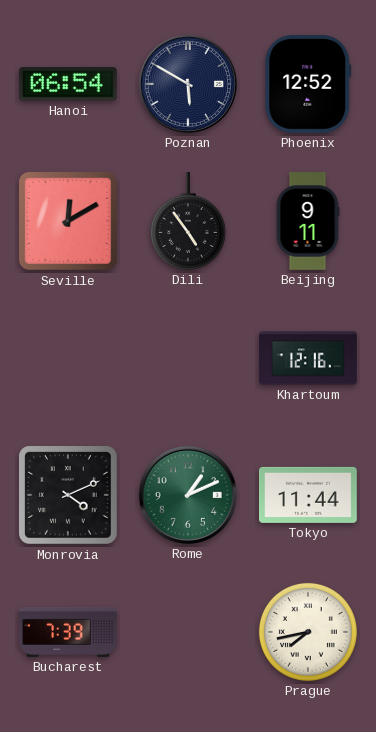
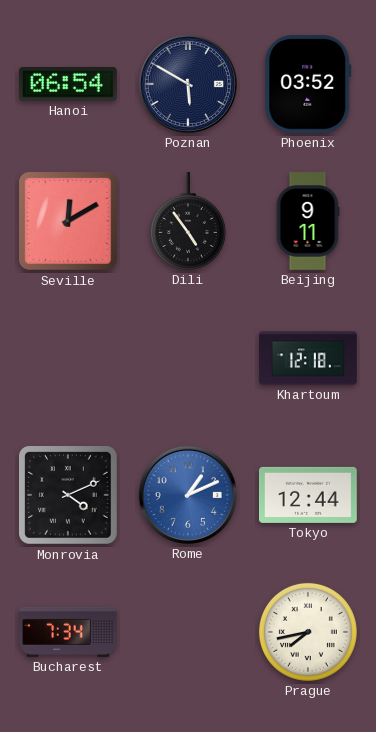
Phoenix: 12:52 -> 03:52
Khartoum: 12:16 -> 12:18
Rome dial: green -> blue
Tokyo: 11:44 -> 12:44
Bucharest: 7:39 -> 7:34
